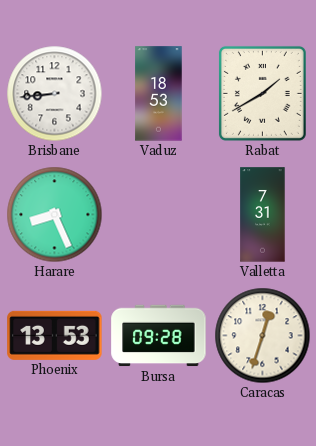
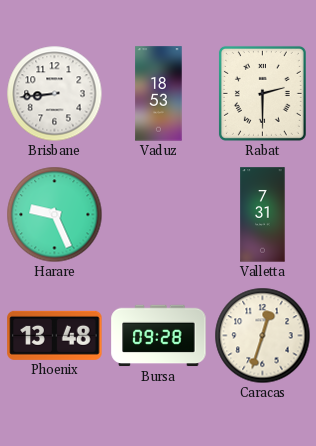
Rabat: 1:40 -> 2:30
Harare: 8:26 -> 9:26
Phoenix: 13:53 -> 13:48
